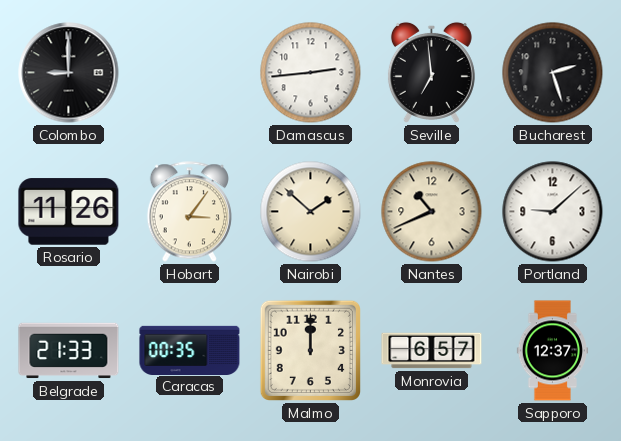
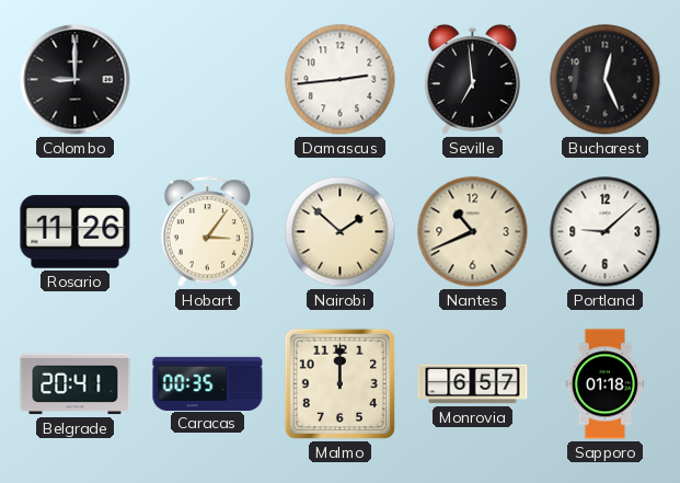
Bucharest: 2:27 -> 12:26
Belgrade: 21:33 -> 20:41
Sapporo: 12:37 -> 01:18
